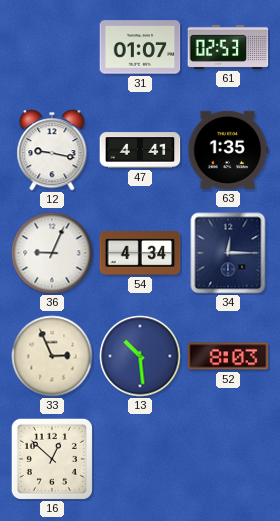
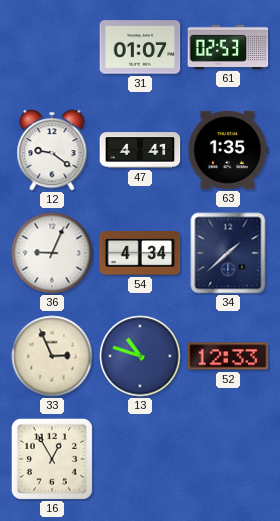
12: 9:17 -> 9:21
34: 12:15 -> 1:38
13: 10:29 -> 10:48
52: 8:03 -> 12:33
16: 12:52 -> 12:55
